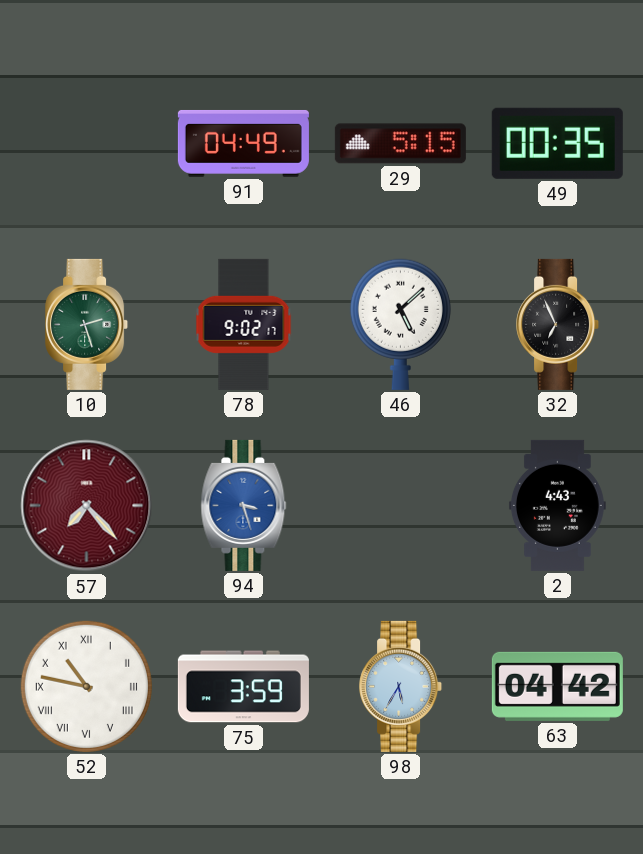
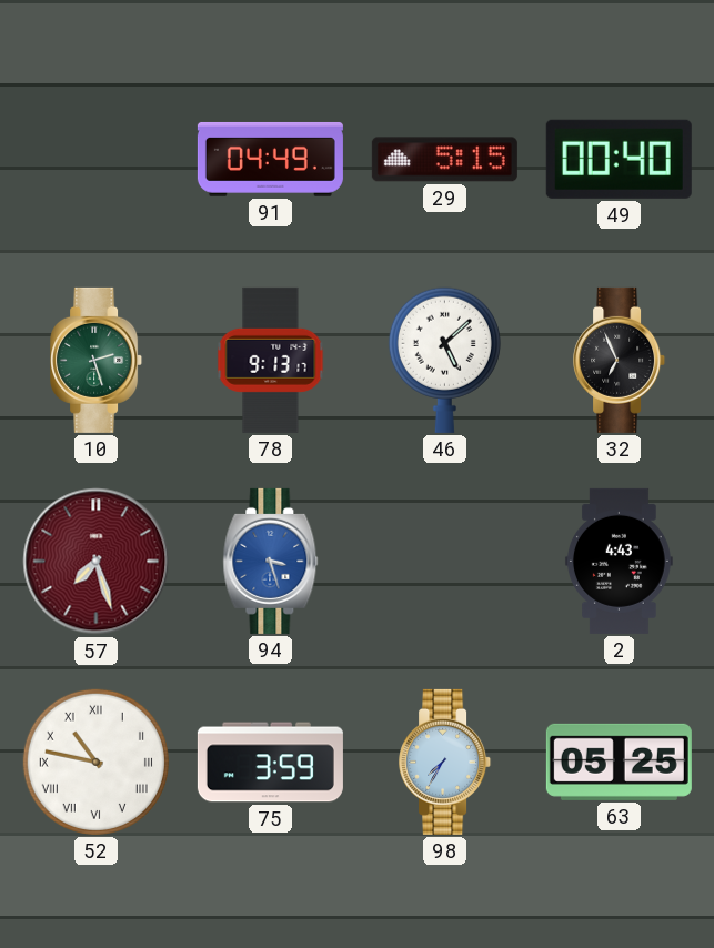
49: 00:35 -> 00:40
78: 9:02 -> 9:13
57: 7:23 -> 7:27
98: 5:35 -> 7:35
63: 04:42 -> 05:25
